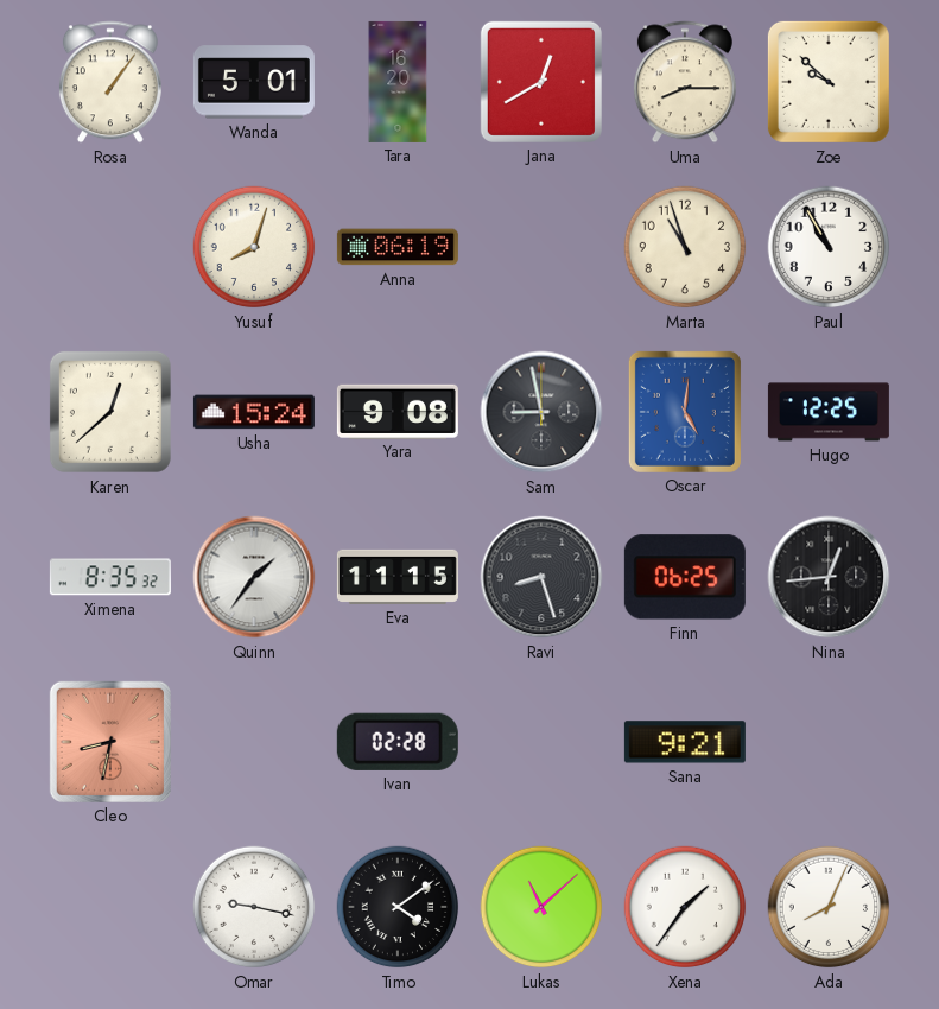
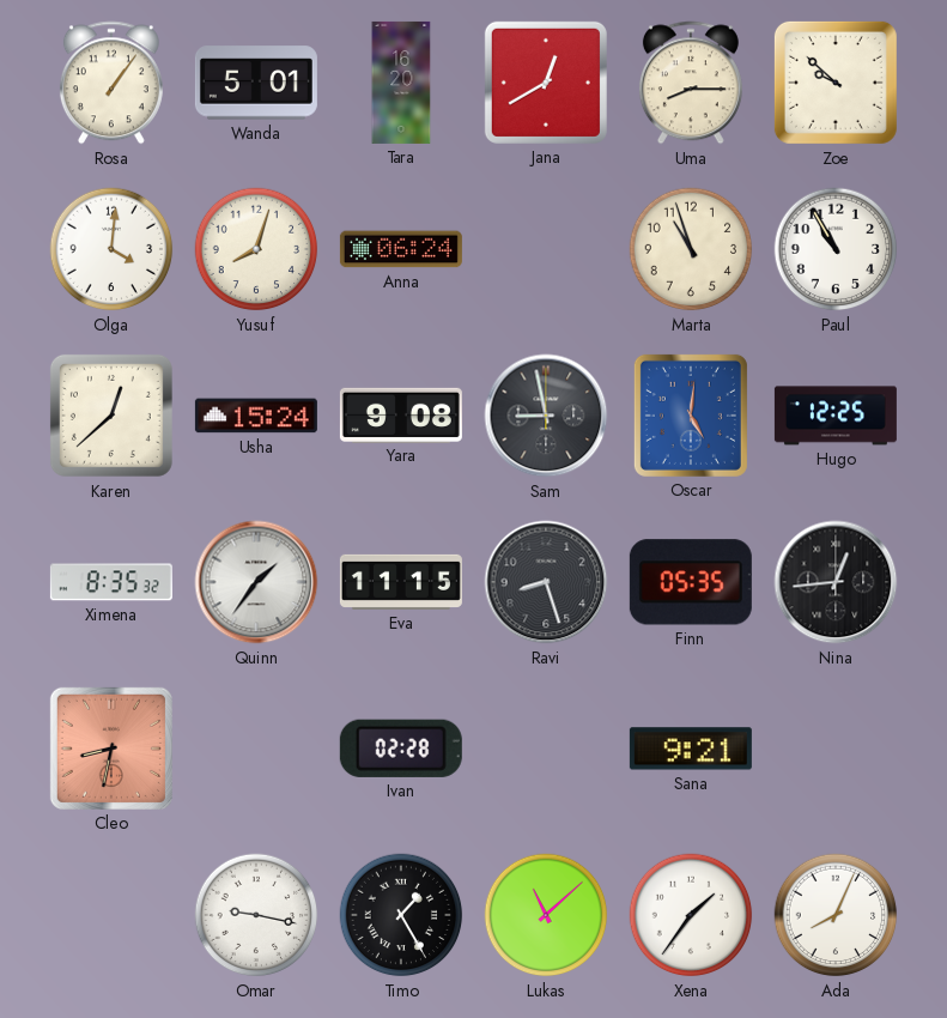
Olga: none -> 4:01
Anna: 06:19 -> 06:24
Finn: 06:25 -> 05:35
Timo: 4:09 -> 1:25
